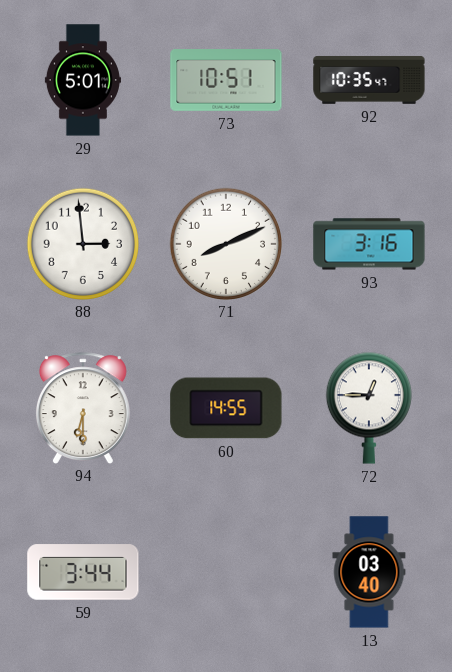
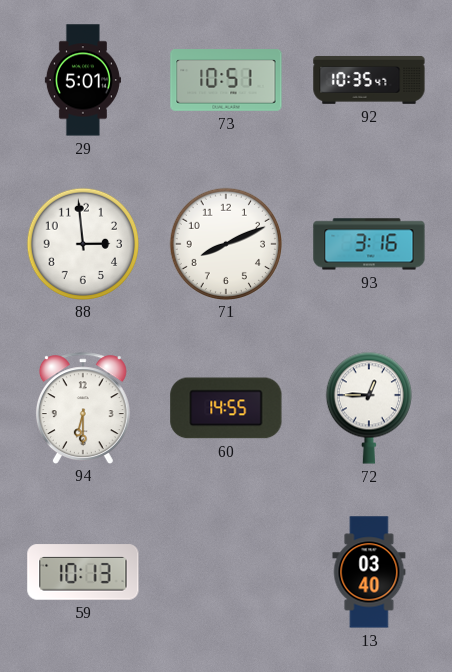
59: 3:44 -> 10:13
